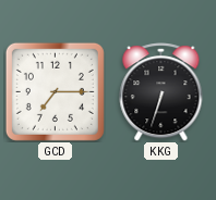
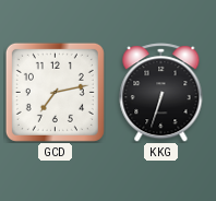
GCD: 7:15 -> 7:13
